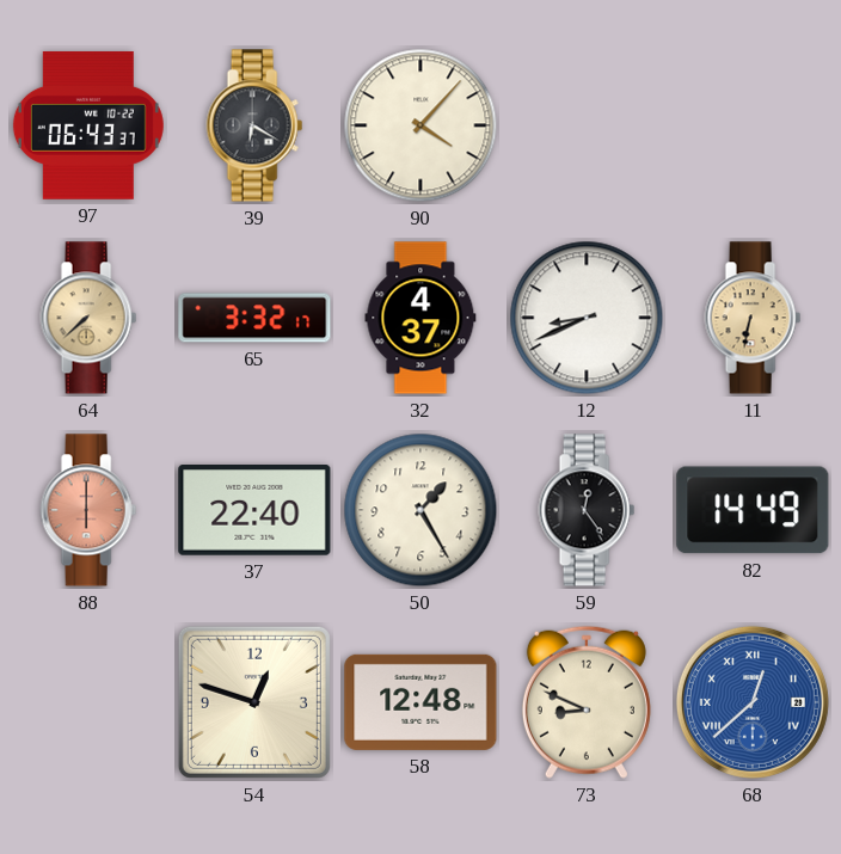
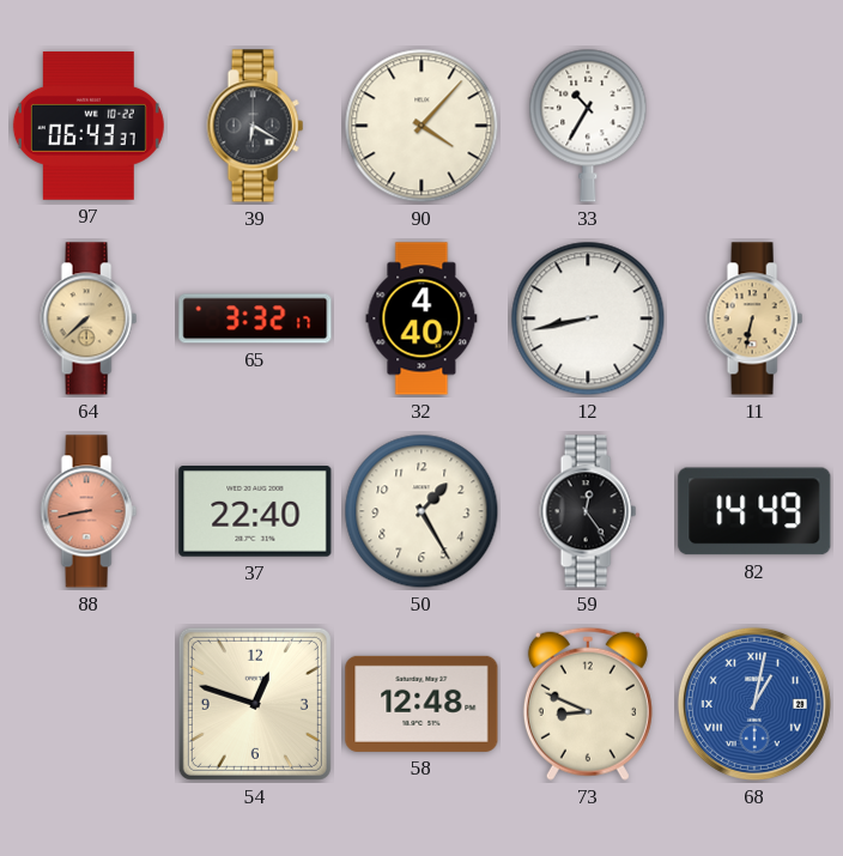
33: none -> 10:35
32: 4:37 -> 4:40
12: 8:41 -> 8:43
88: 6:00 -> 8:43
68: 12:38 -> 1:02
